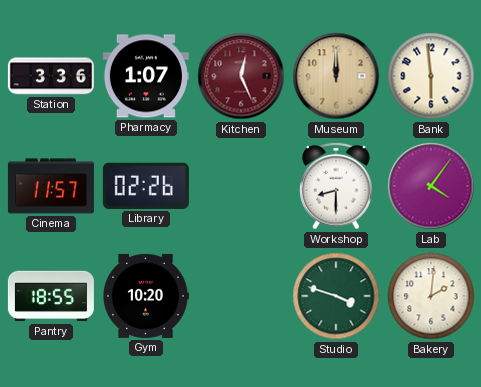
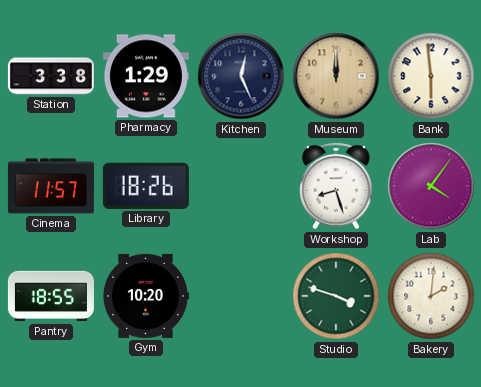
Station: 3:36 -> 3:38
Pharmacy: 1:07 -> 1:29
Kitchen dial: burgundy -> navy
Library: 02:26 -> 18:26
Workshop: 8:30 -> 8:27
